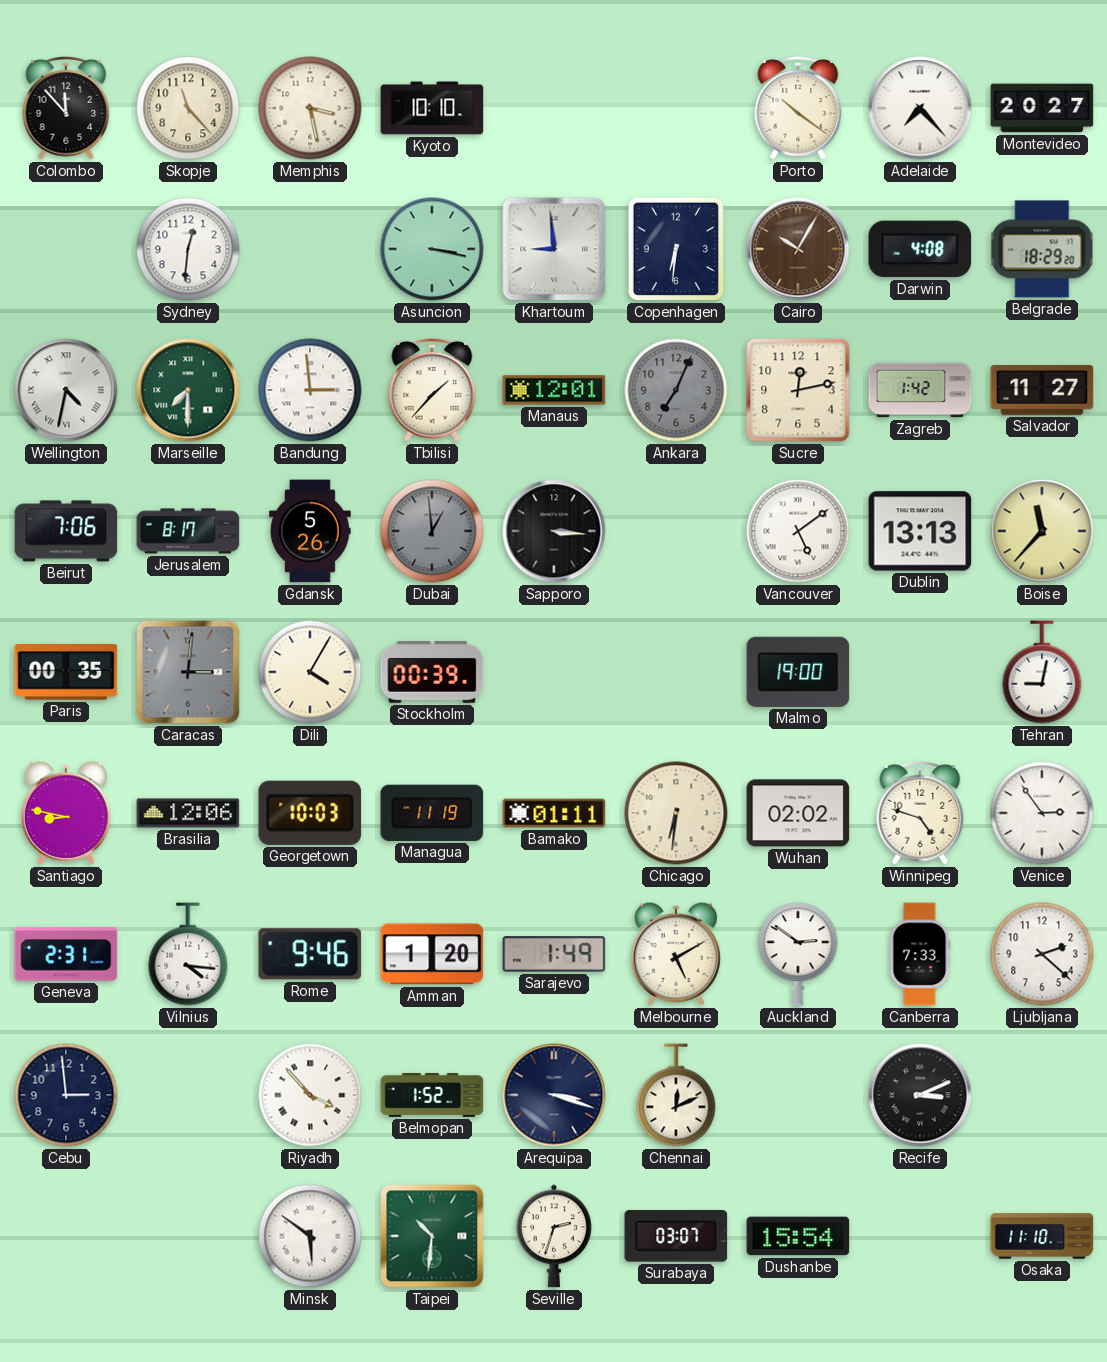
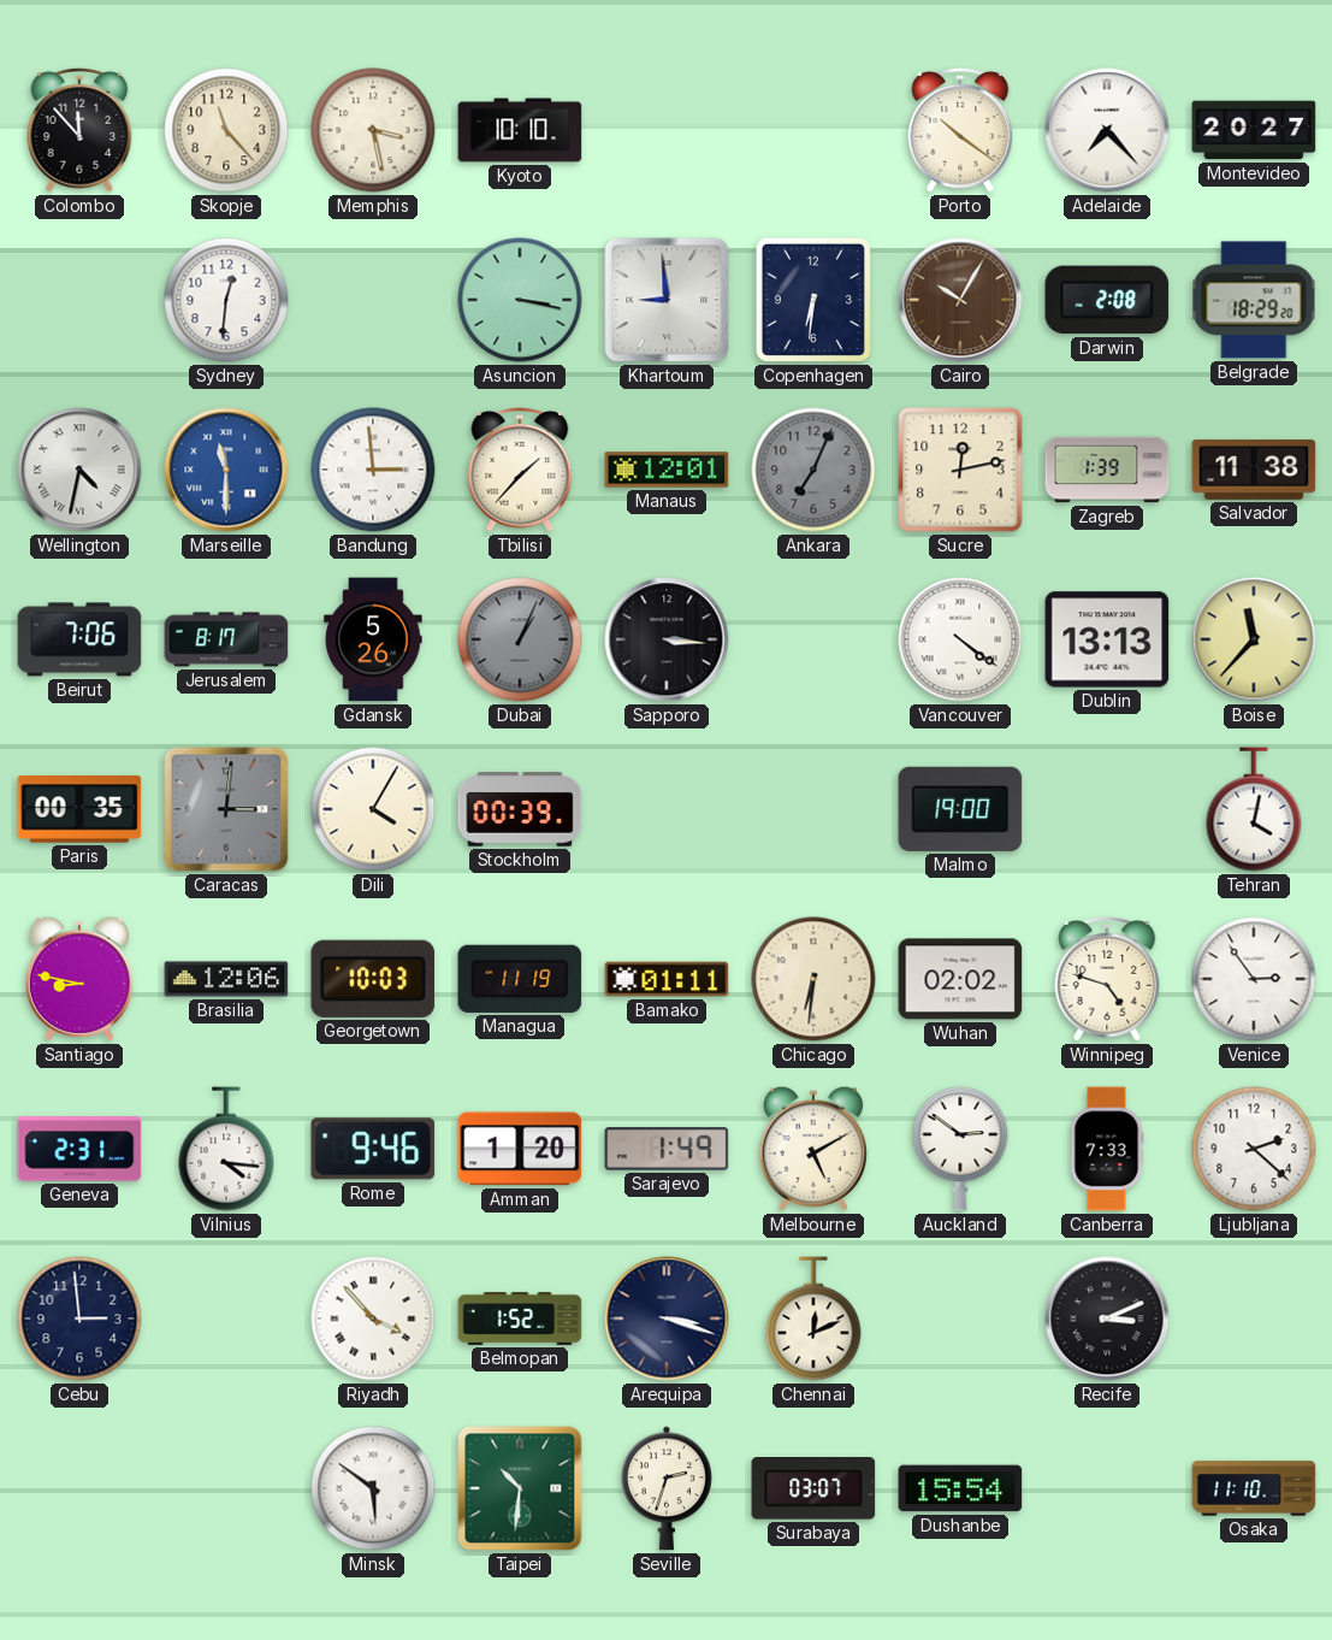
Darwin: 4:08 -> 2:08
Marseille: 7:30 -> 11:30
Marseille dial: green -> blue
Zagreb: 1:42 -> 1:39
Salvador: 11:27 -> 11:38
Dubai: 12:59 -> 1:04
Vancouver: 5:09 -> 4:21
Tehran: 9:02 -> 4:02
